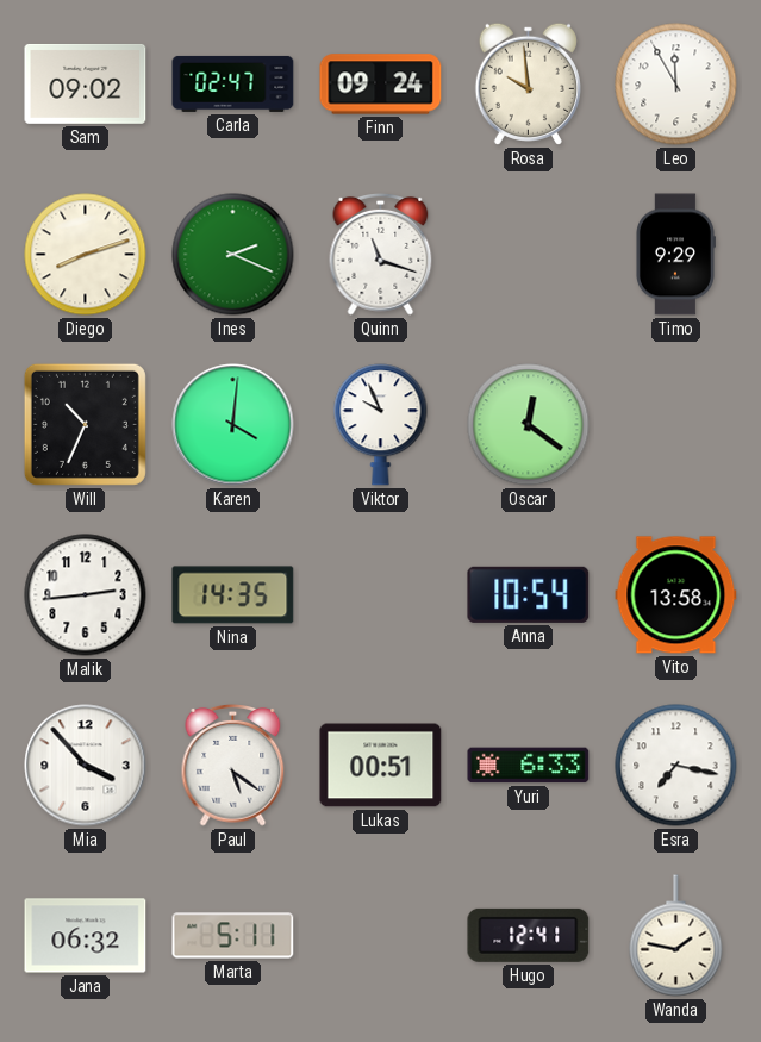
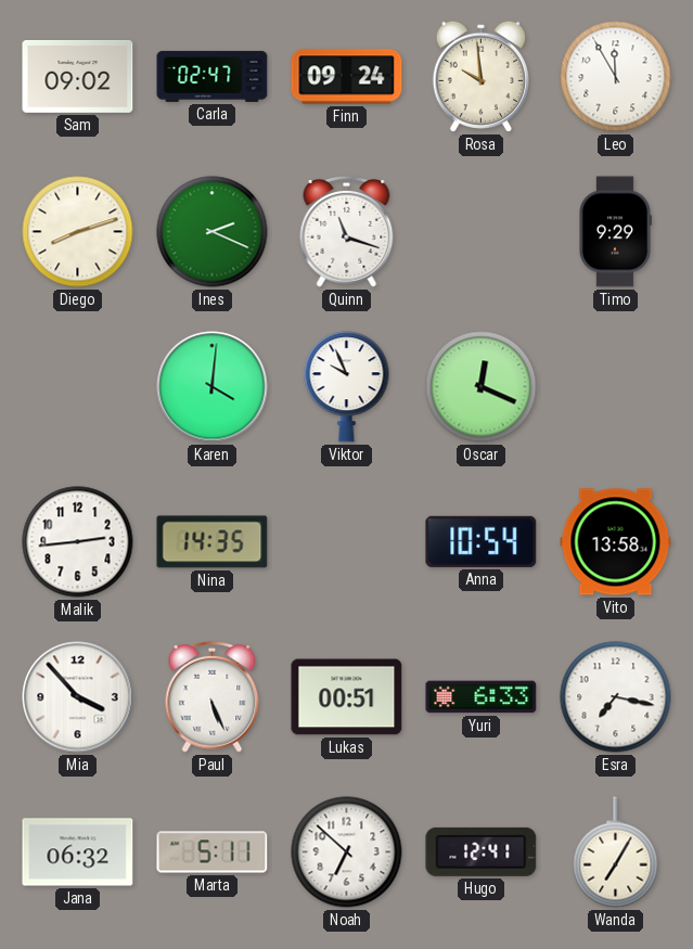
Will: 10:34 -> none
Oscar: 12:21 -> 12:19
Paul: 5:21 -> 5:26
Noah: none -> 6:52
Wanda: 1:47 -> 7:05
